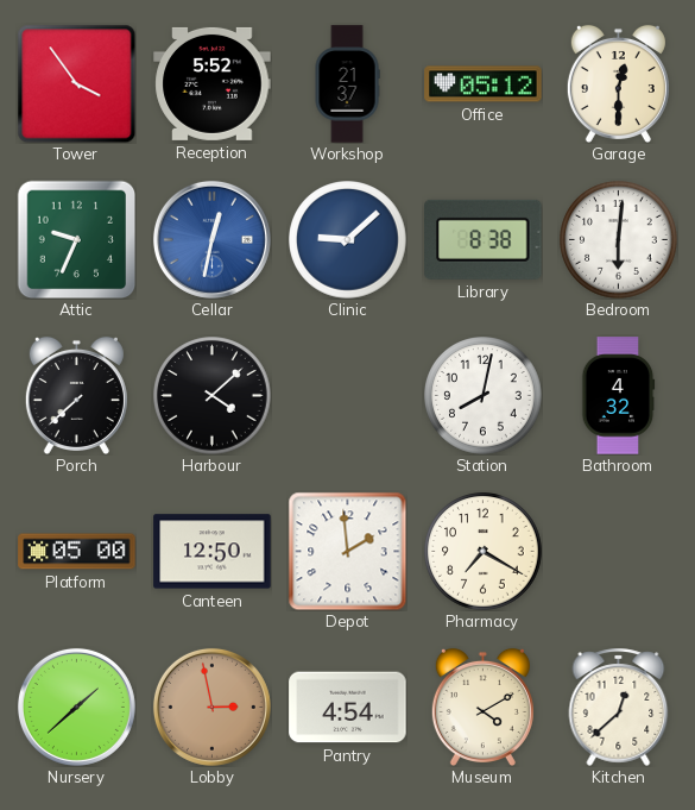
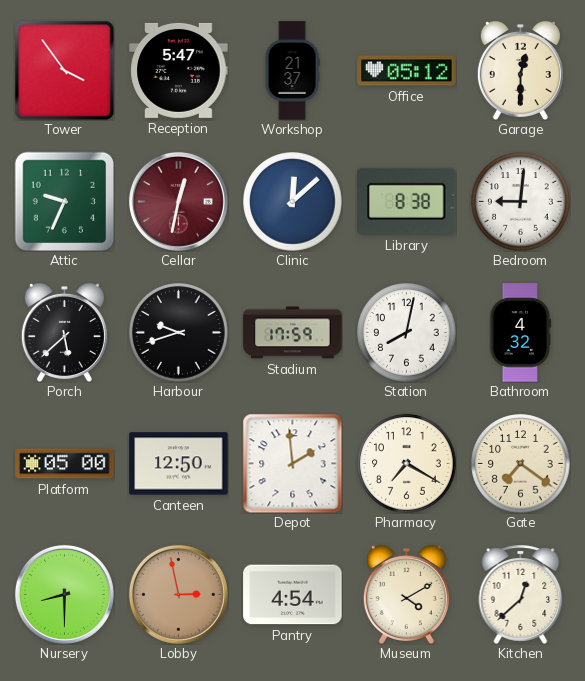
Reception: 5:52 -> 5:47
Cellar dial: blue -> burgundy
Clinic: 9:08 -> 12:08
Bedroom: 6:01 -> 9:01
Porch: 7:38 -> 5:38
Harbour: 4:08 -> 9:42
Stadium: none -> 17:59
Gate: none -> 7:21
Nursery: 1:38 -> 8:30
